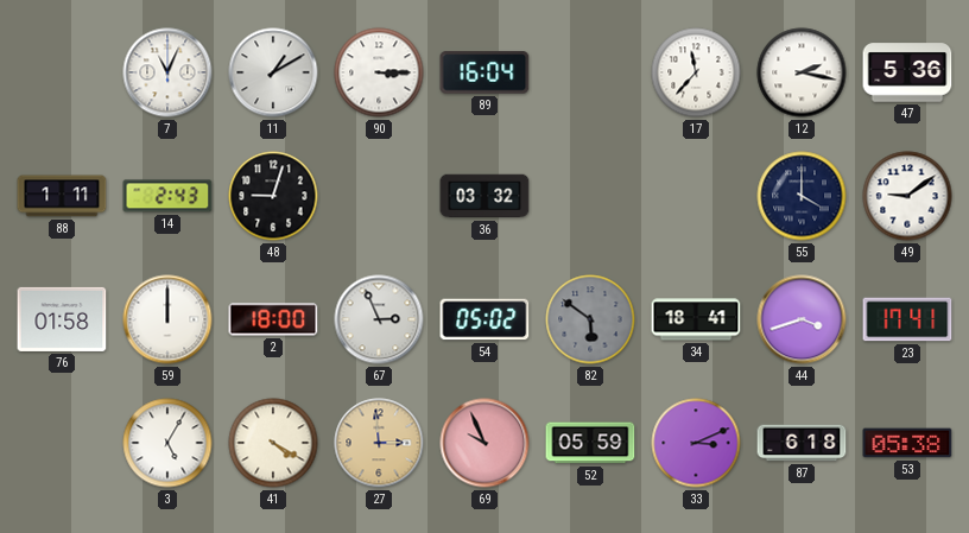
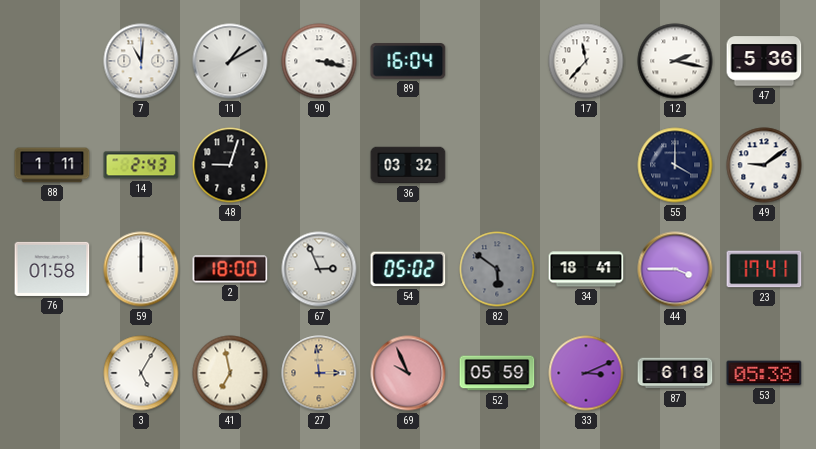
7: 11:04 -> 11:01
90: 3:15 -> 3:17
44: 3:42 -> 3:45
41: 4:20 -> 6:58
